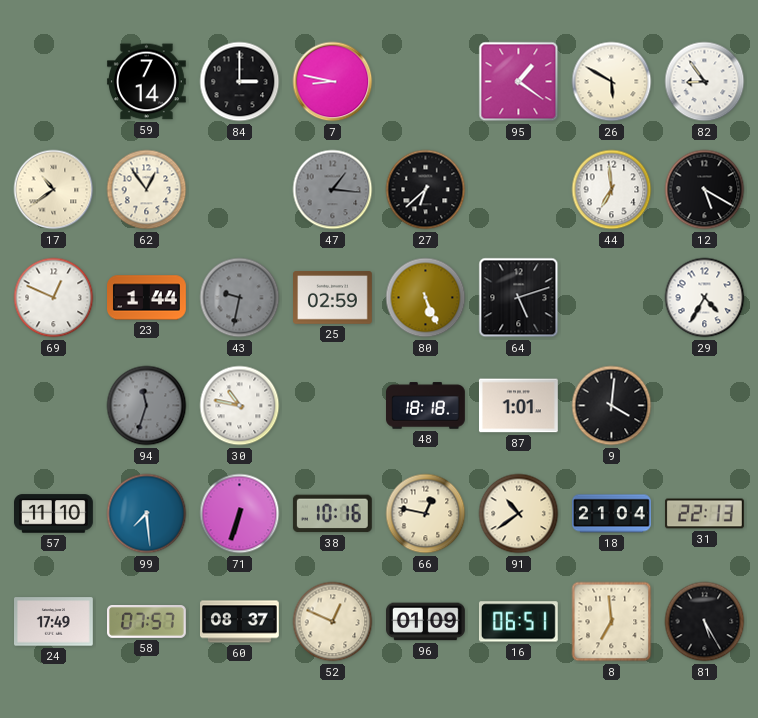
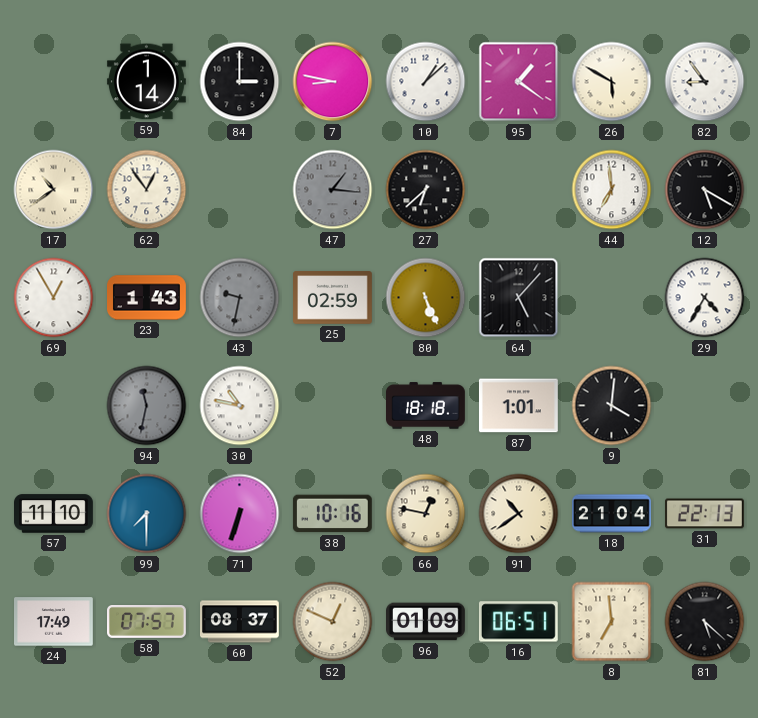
59: 7:14 -> 1:14
10: none -> 1:08
69: 12:49 -> 12:55
23: 1:44 -> 1:43
64: 5:12 -> 5:07
94: 11:33 -> 11:32
99: 7:29 -> 7:30
81: 5:25 -> 5:22
